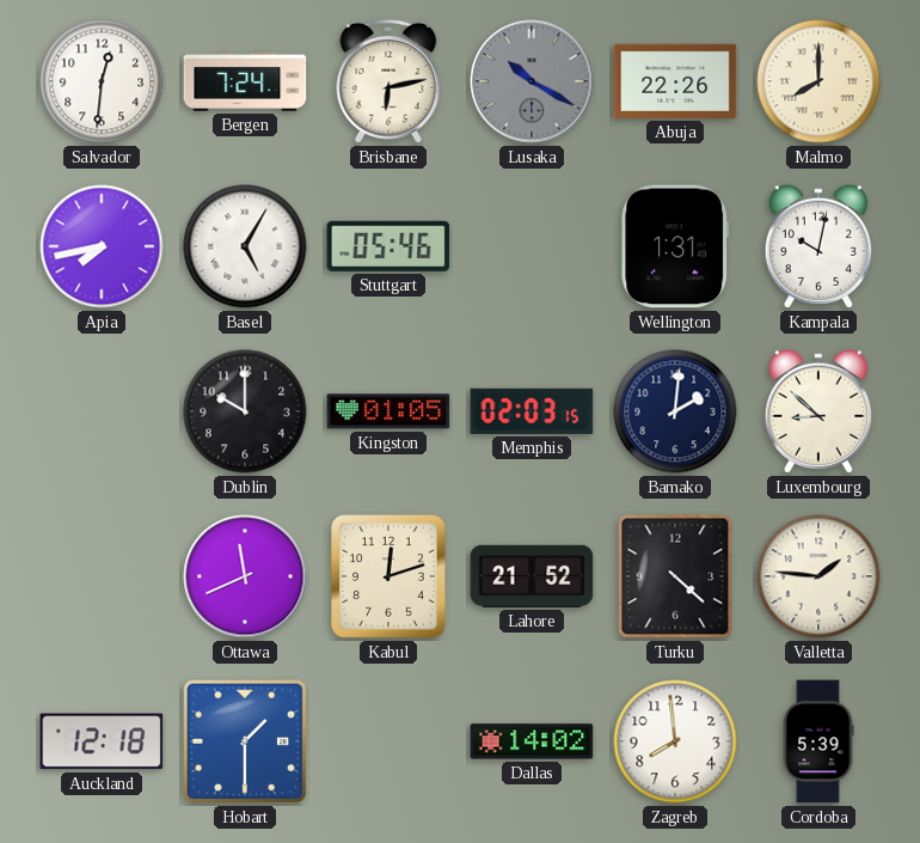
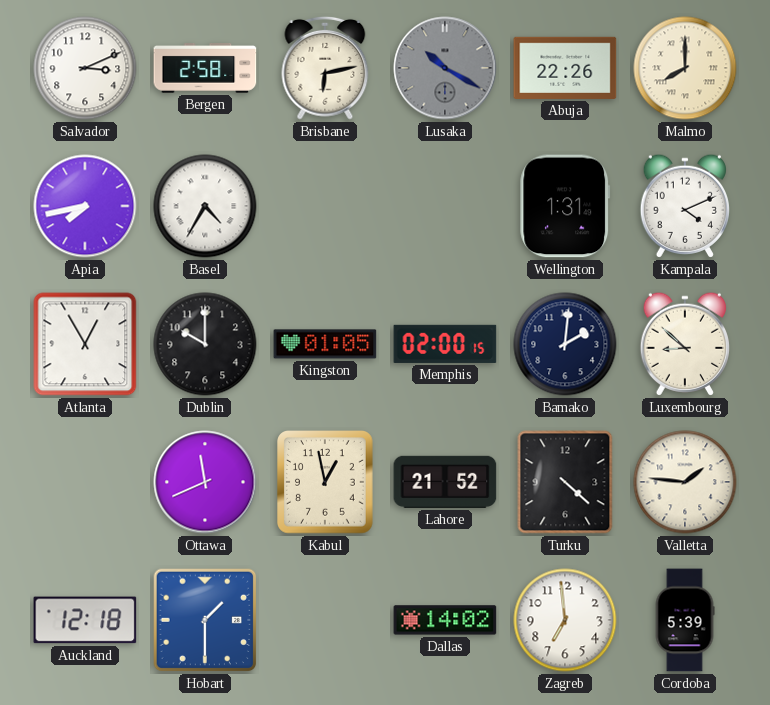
Salvador: 12:31 -> 3:11
Bergen: 7:24 -> 2:58
Basel: 5:05 -> 4:35
Stuttgart: 05:46 -> none
Kampala: 10:02 -> 4:11
Atlanta: none -> 12:55
Memphis: 02:03 -> 02:00
Kabul: 12:12 -> 12:58
Zagreb: 7:59 -> 6:59
